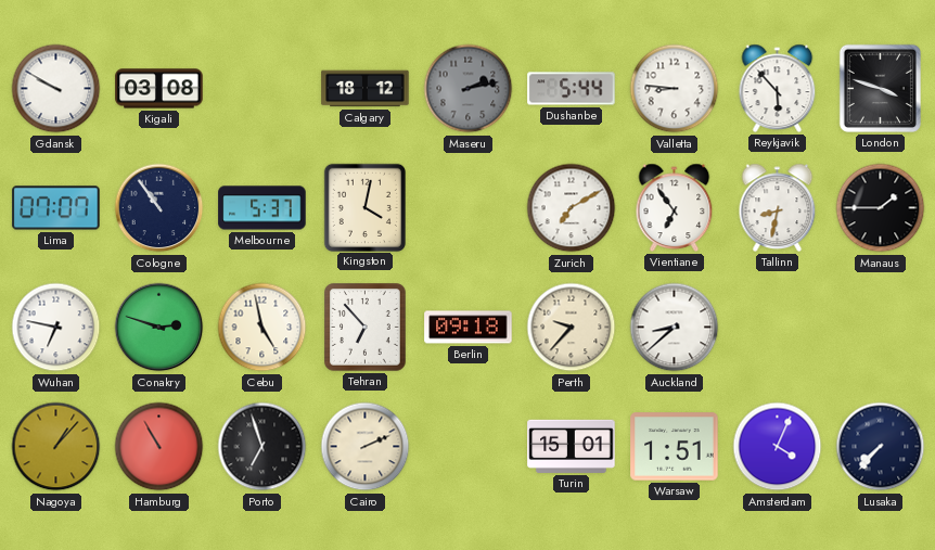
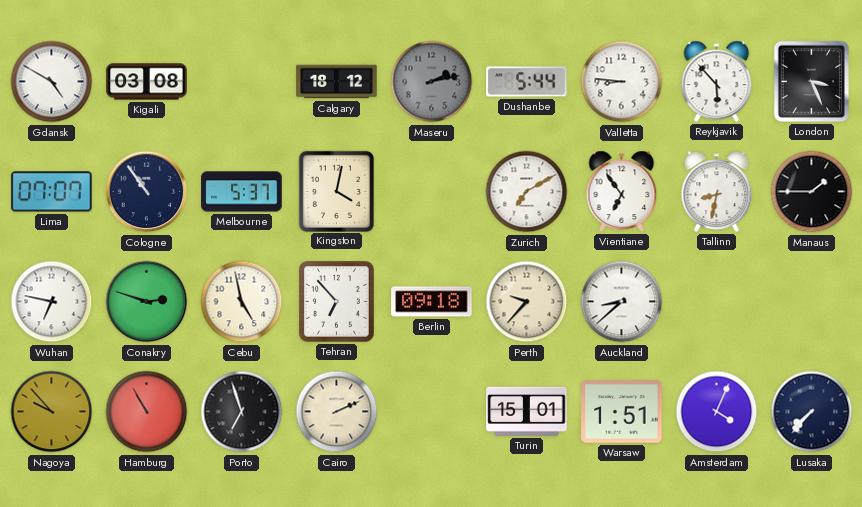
Gdansk: 9:50 -> 4:50
London: 3:48 -> 3:26
Nagoya: 1:07 -> 9:53
